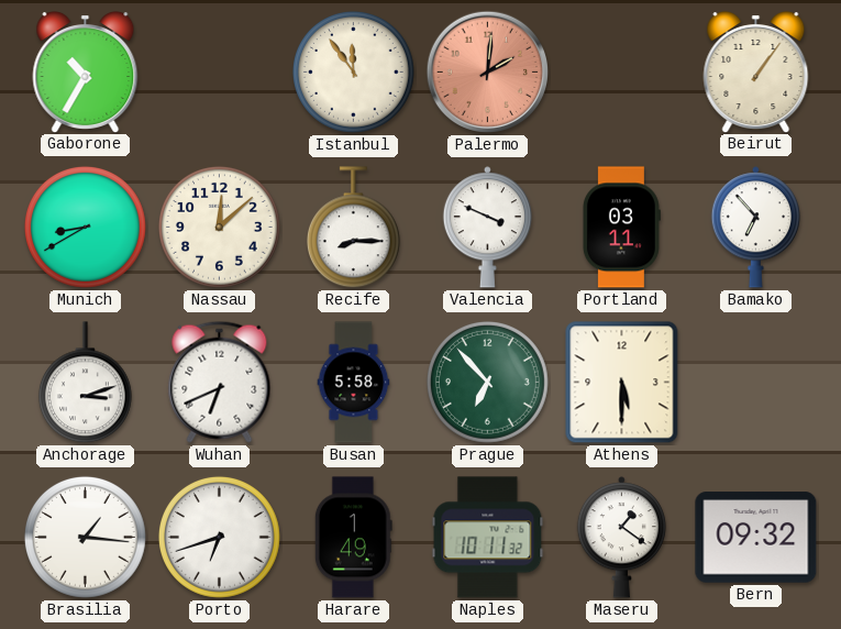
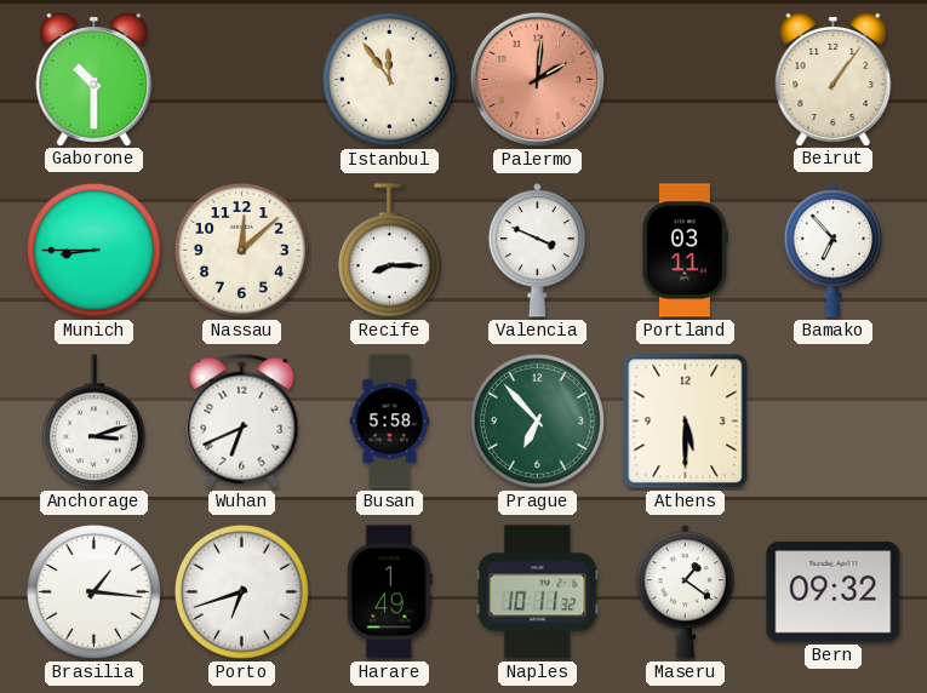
Gaborone: 10:35 -> 10:30
Munich: 8:40 -> 8:45
